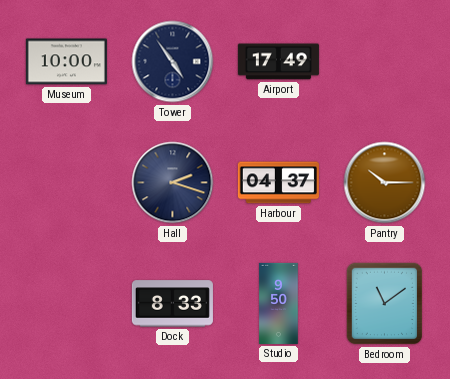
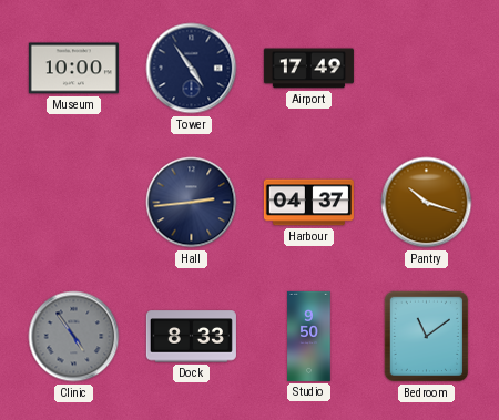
Hall: 2:18 -> 2:44
Pantry: 10:15 -> 10:18
Clinic: none -> 4:54
